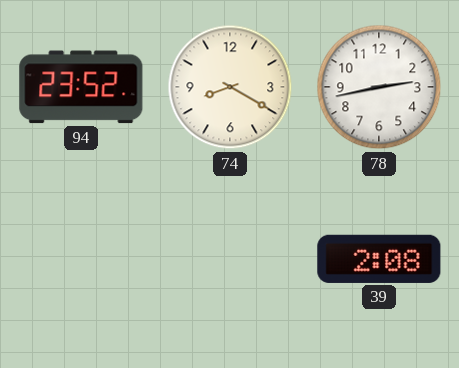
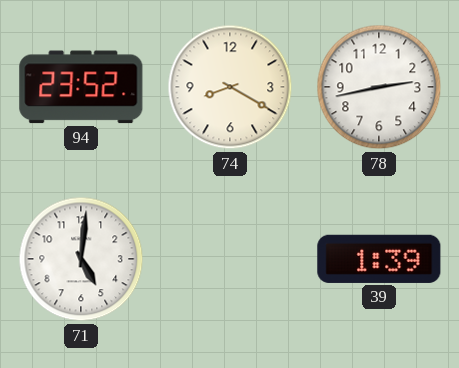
71: none -> 5:01
39: 2:08 -> 1:39
